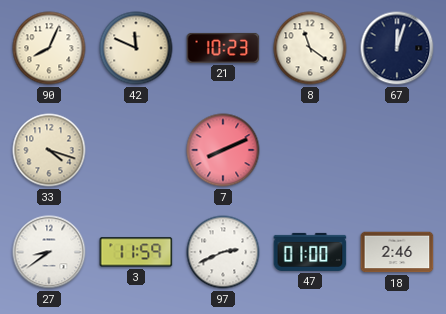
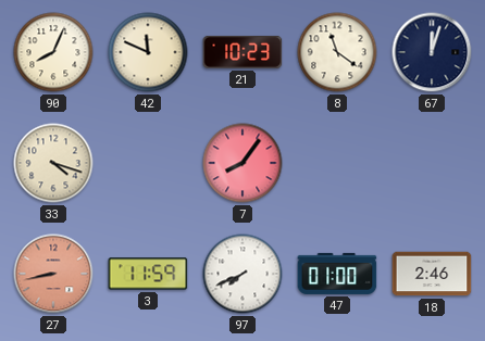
7: 8:11 -> 8:06
27: 8:39 -> 8:43
27 dial: white -> salmon
97: 2:41 -> 7:41
